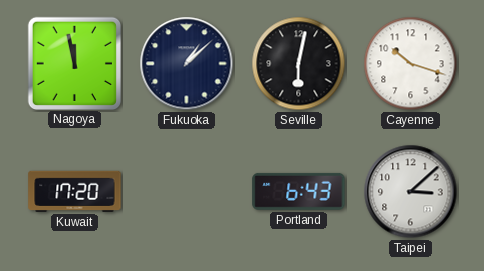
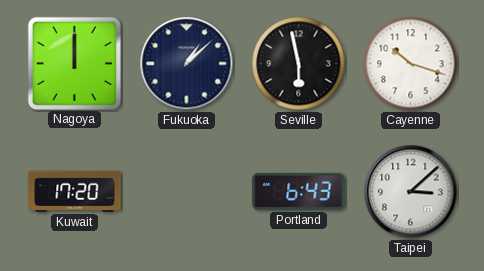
Nagoya: 11:58 -> 12:00
Seville: 6:02 -> 5:58
